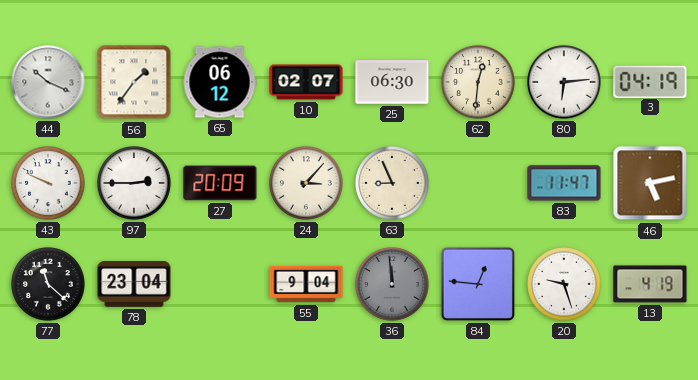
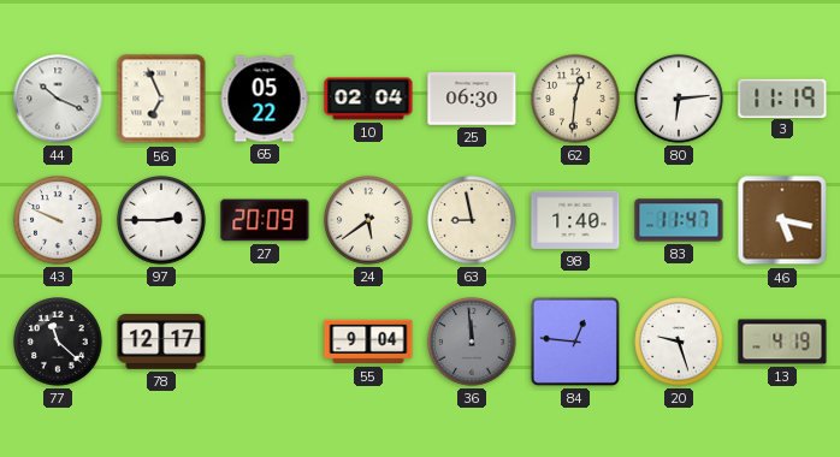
56: 1:36 -> 6:56
65: 06:12 -> 05:22
10: 02:07 -> 02:04
3: 04:19 -> 11:19
24: 3:07 -> 5:39
63: 8:56 -> 8:58
98: none -> 1:40
46: 5:13 -> 5:17
78: 23:04 -> 12:17
